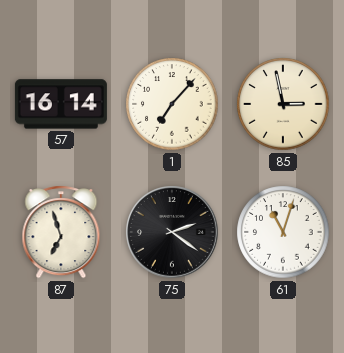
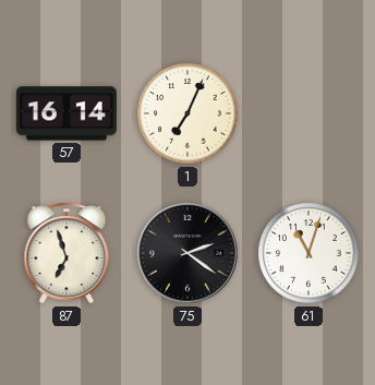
1: 7:07 -> 7:04
85: 2:58 -> none
